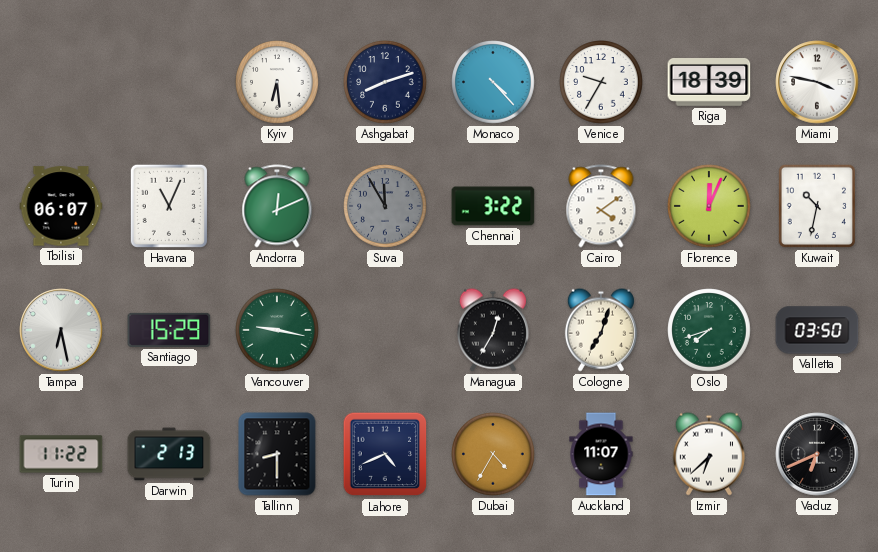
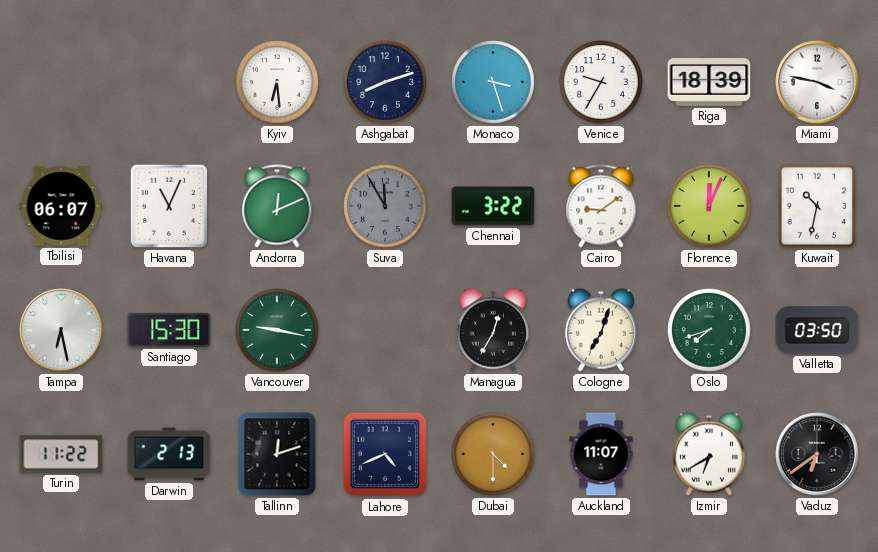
Monaco: 4:23 -> 3:27
Cairo: 4:09 -> 9:09
Santiago: 15:29 -> 15:30
Tallinn: 8:30 -> 12:12
Dubai: 4:35 -> 4:30
Izmir: 6:38 -> 6:40
Vaduz: 6:41 -> 6:39
